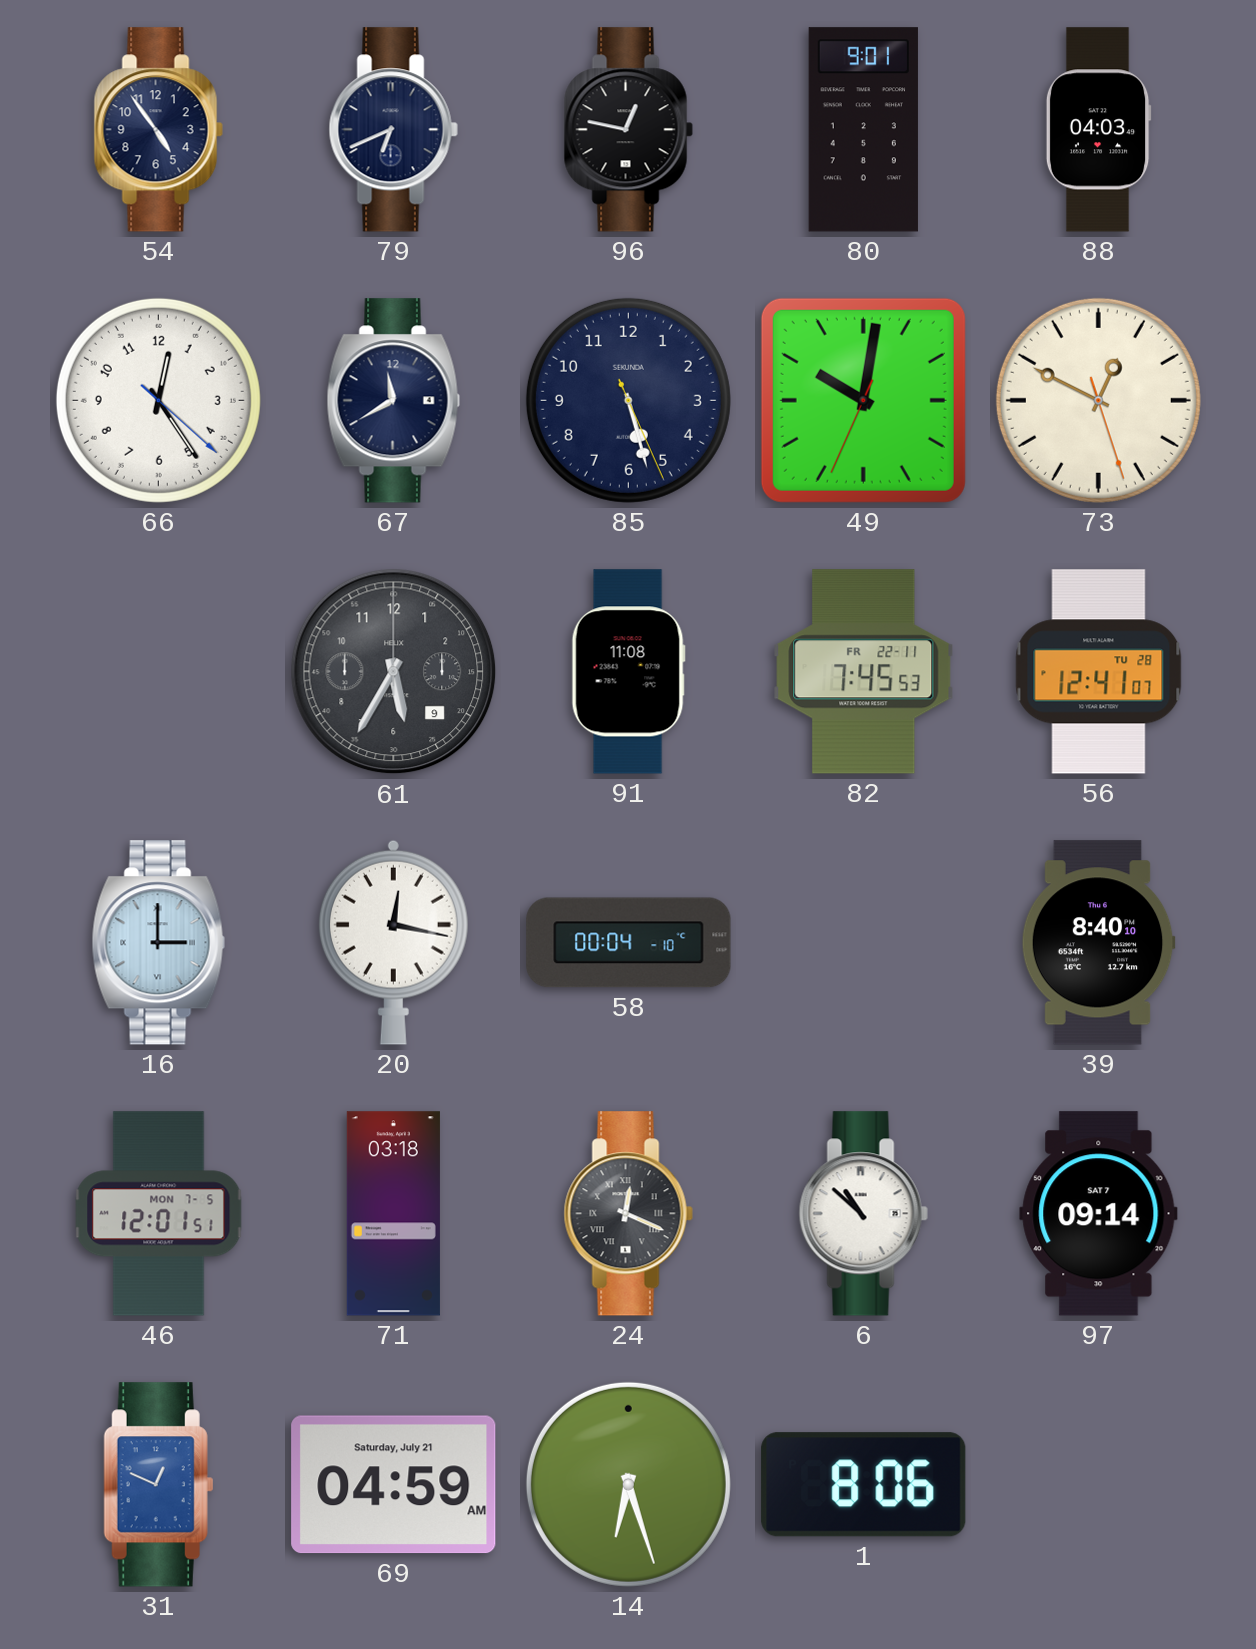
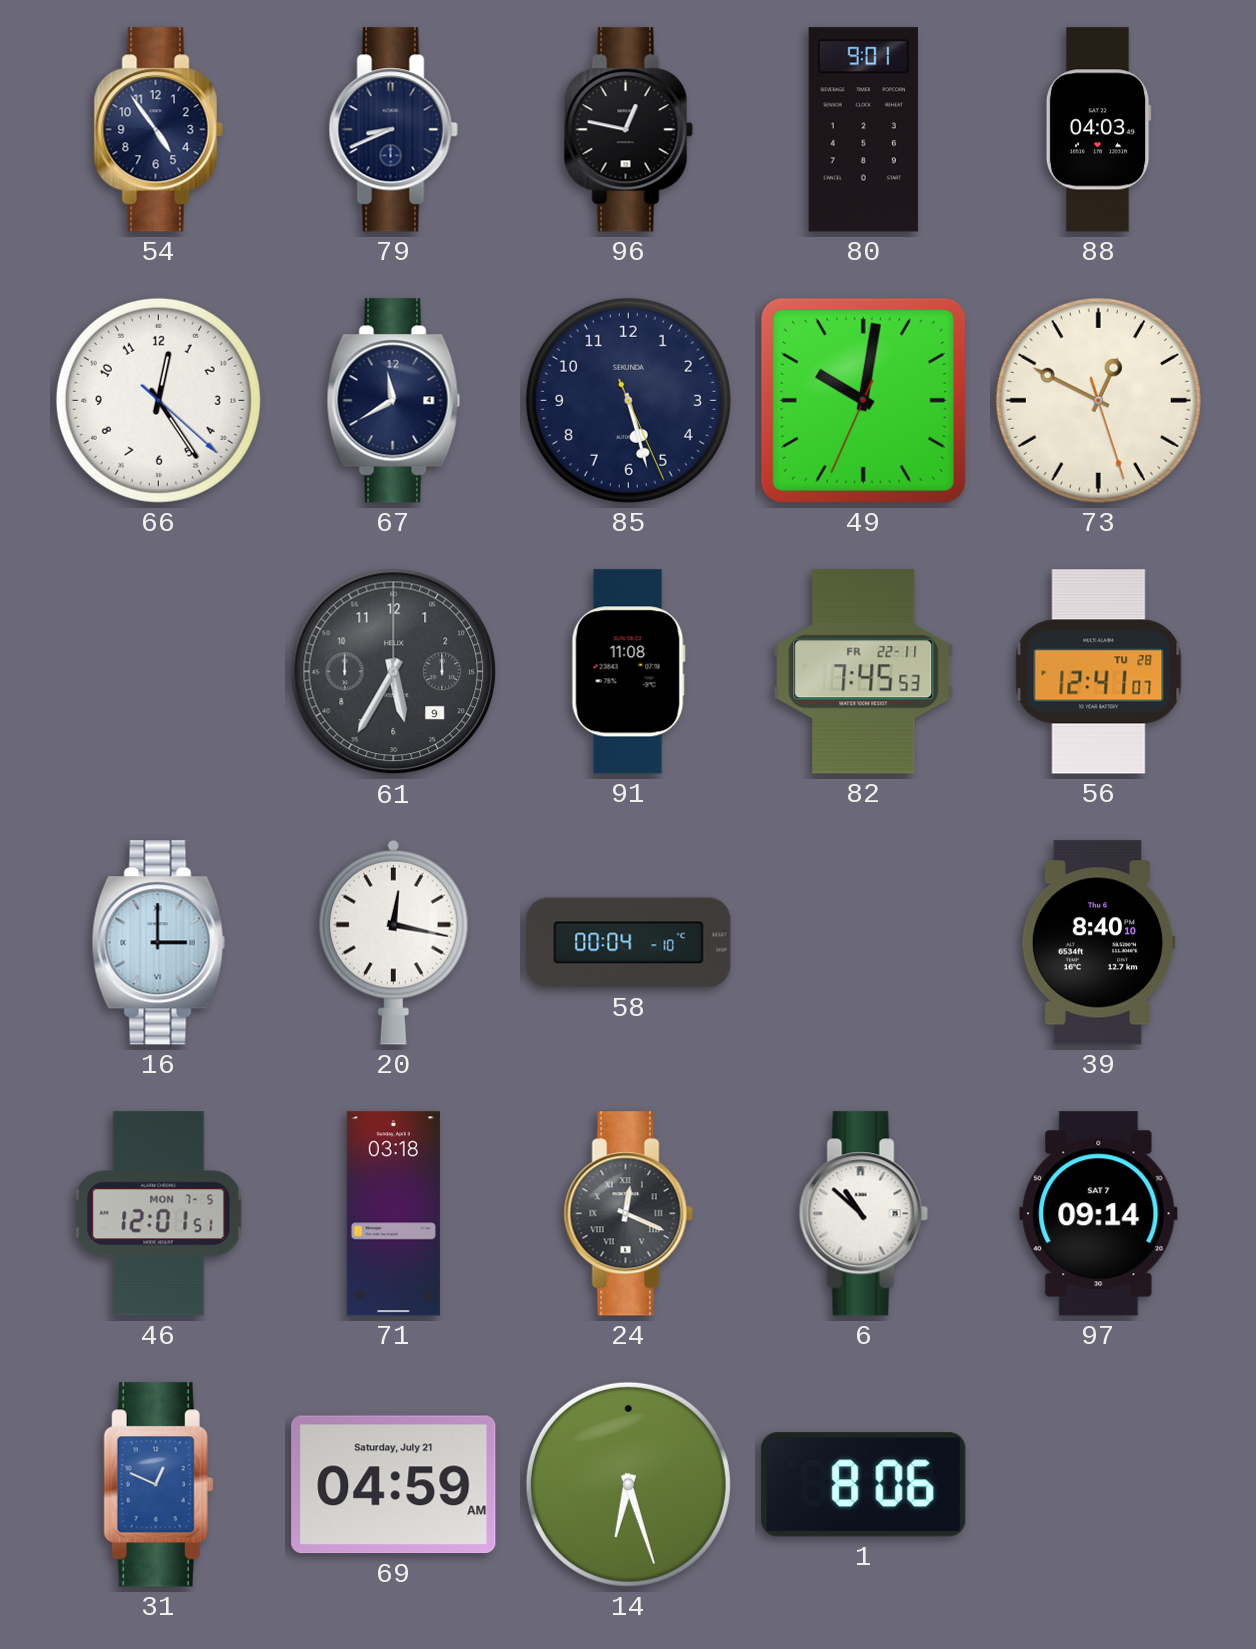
79: 6:41 -> 8:41
